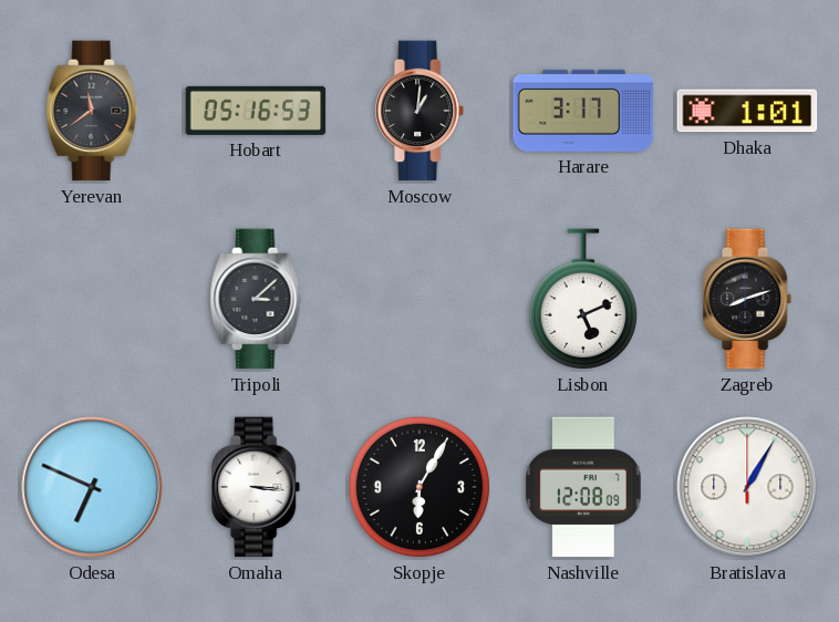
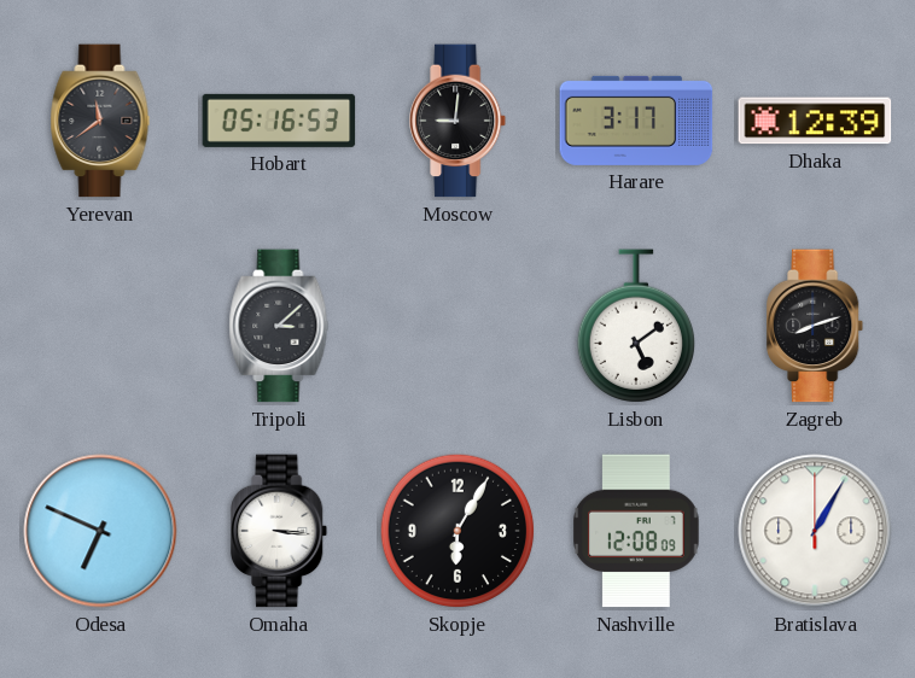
Moscow: 1:01 -> 9:01
Dhaka: 1:01 -> 12:39
Lisbon: 5:11 -> 5:09
